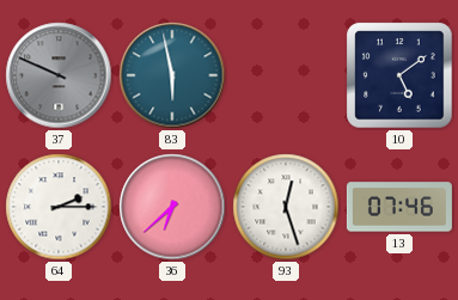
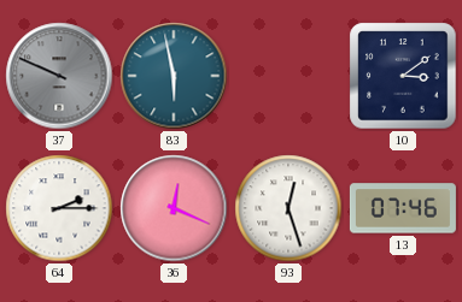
10: 5:09 -> 3:09
36: 6:38 -> 12:19
